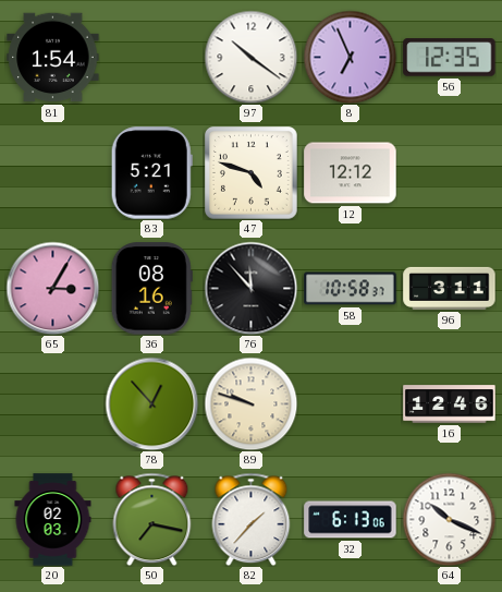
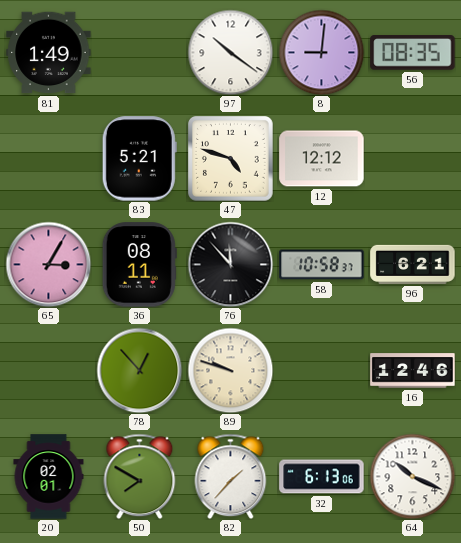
81: 1:54 -> 1:49
8: 6:56 -> 9:01
56: 12:35 -> 08:35
36: 08:16 -> 08:11
96: 3:11 -> 6:21
20: 02:03 -> 02:01
50: 7:17 -> 7:50
